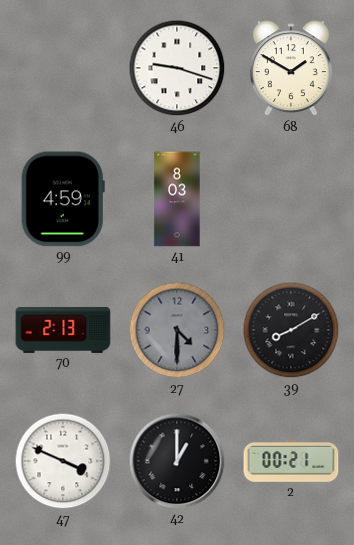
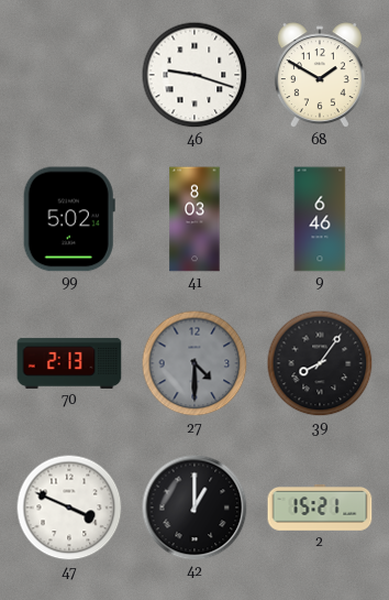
99: 4:59 -> 5:02
9: none -> 6:46
39: 8:10 -> 8:06
2: 00:21 -> 15:21
